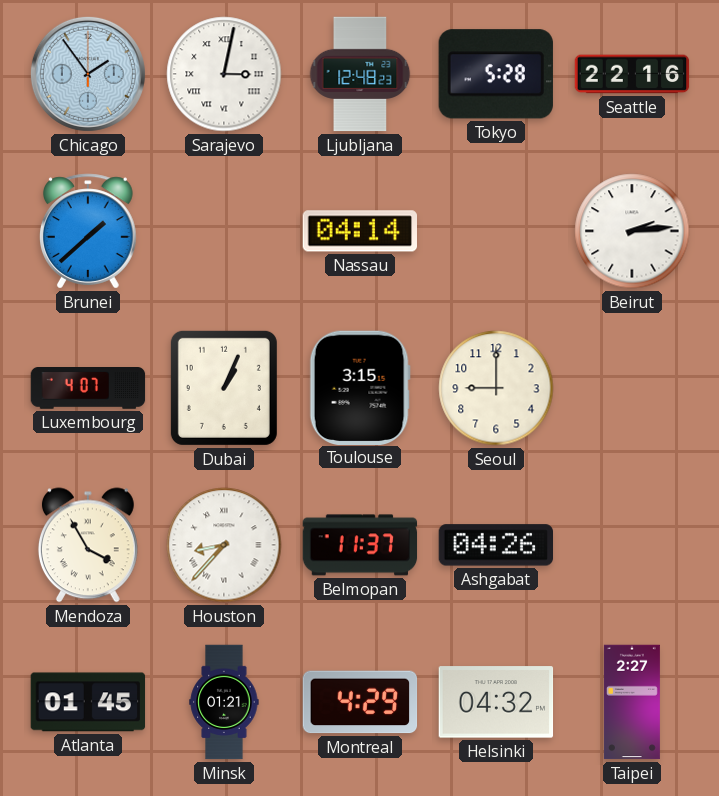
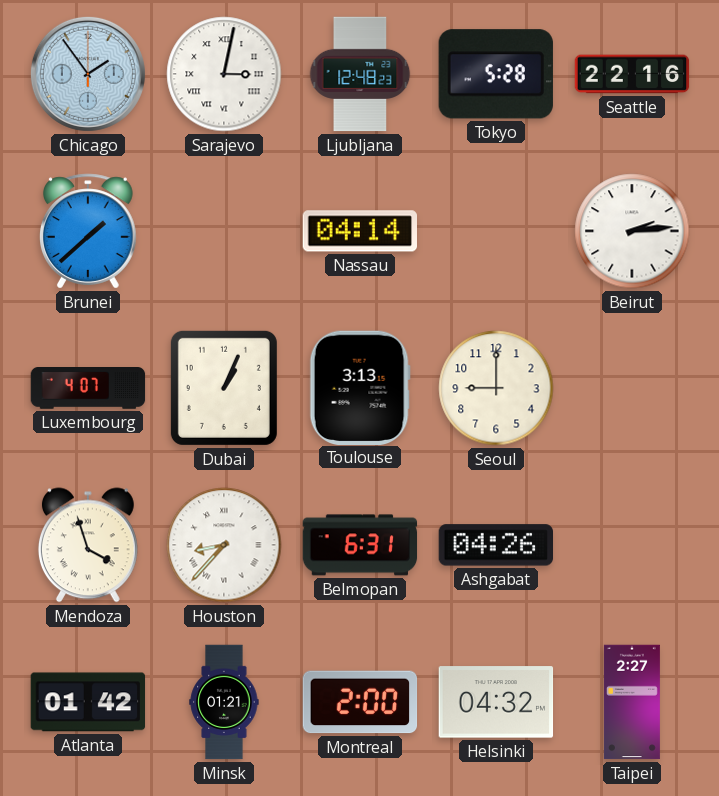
Toulouse: 3:15 -> 3:13
Mendoza: 3:55 -> 3:57
Belmopan: 11:37 -> 6:31
Atlanta: 01:45 -> 01:42
Montreal: 4:29 -> 2:00
